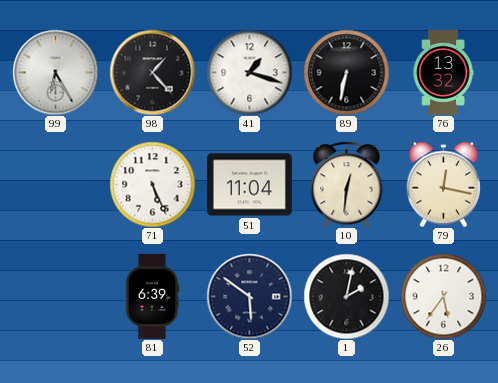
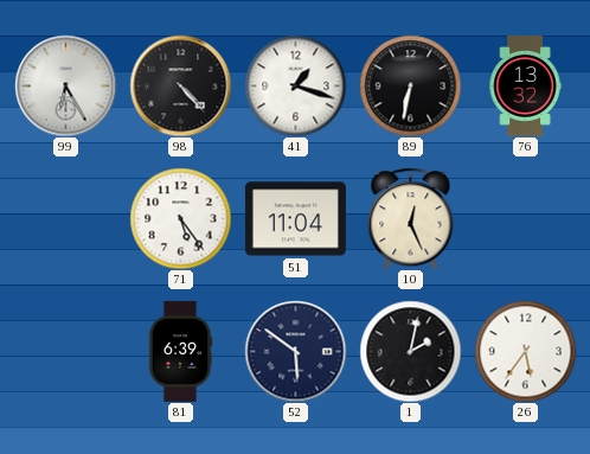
98: 1:23 -> 4:23
71: 5:26 -> 5:24
10: 12:31 -> 12:26
79: 12:17 -> none
